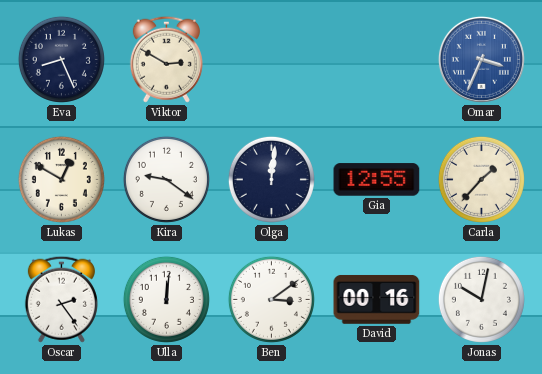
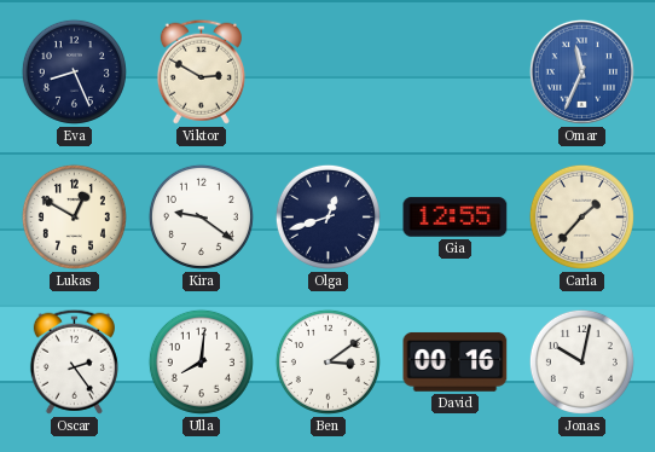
Omar: 3:34 -> 11:34
Olga: 12:01 -> 12:42
Ulla: 12:01 -> 8:01
